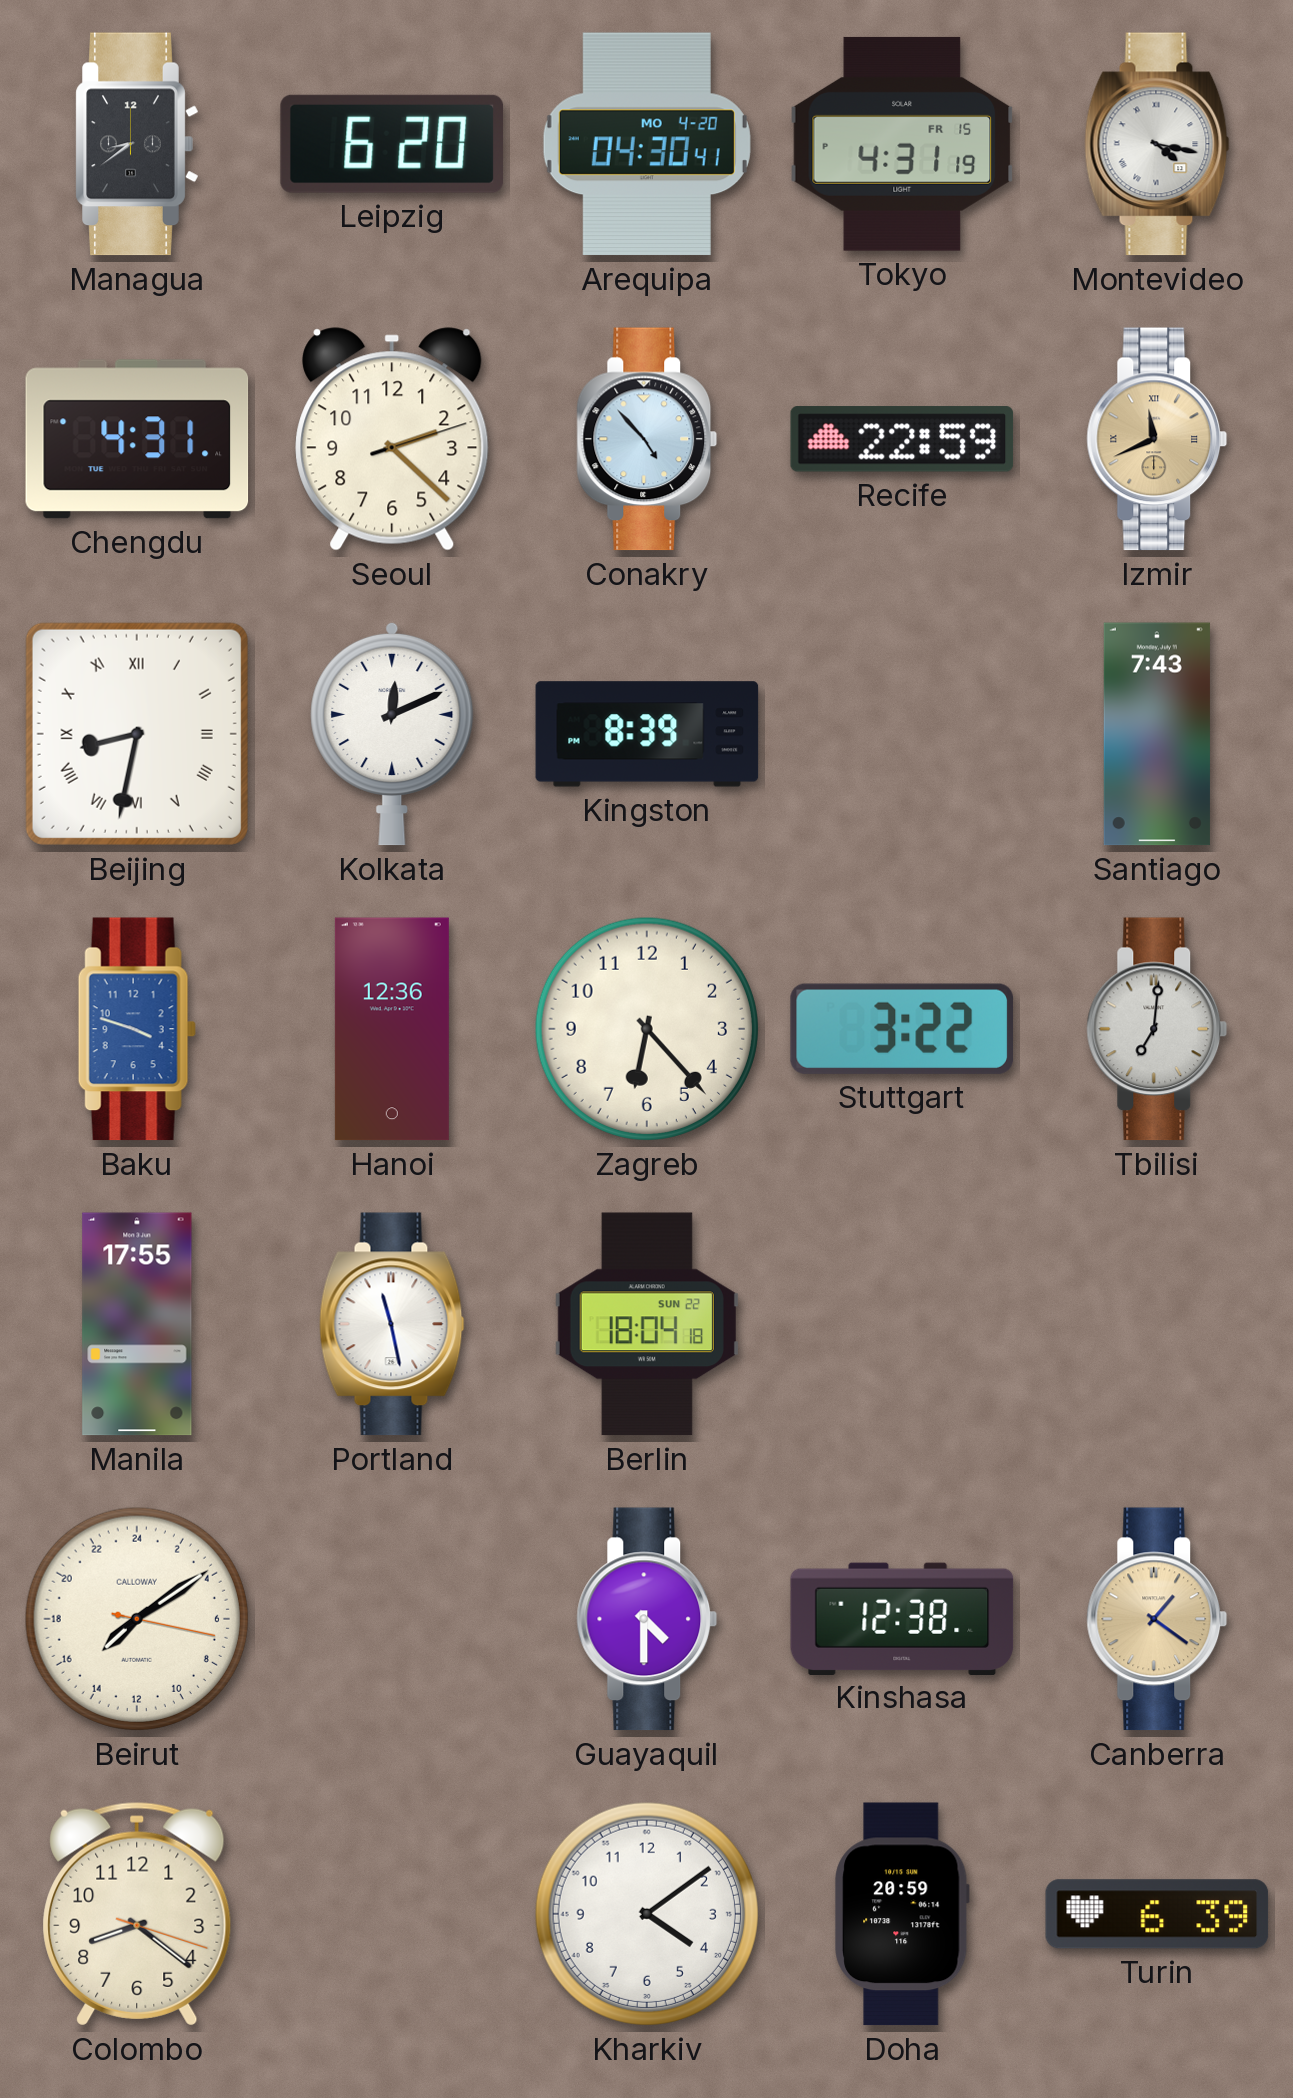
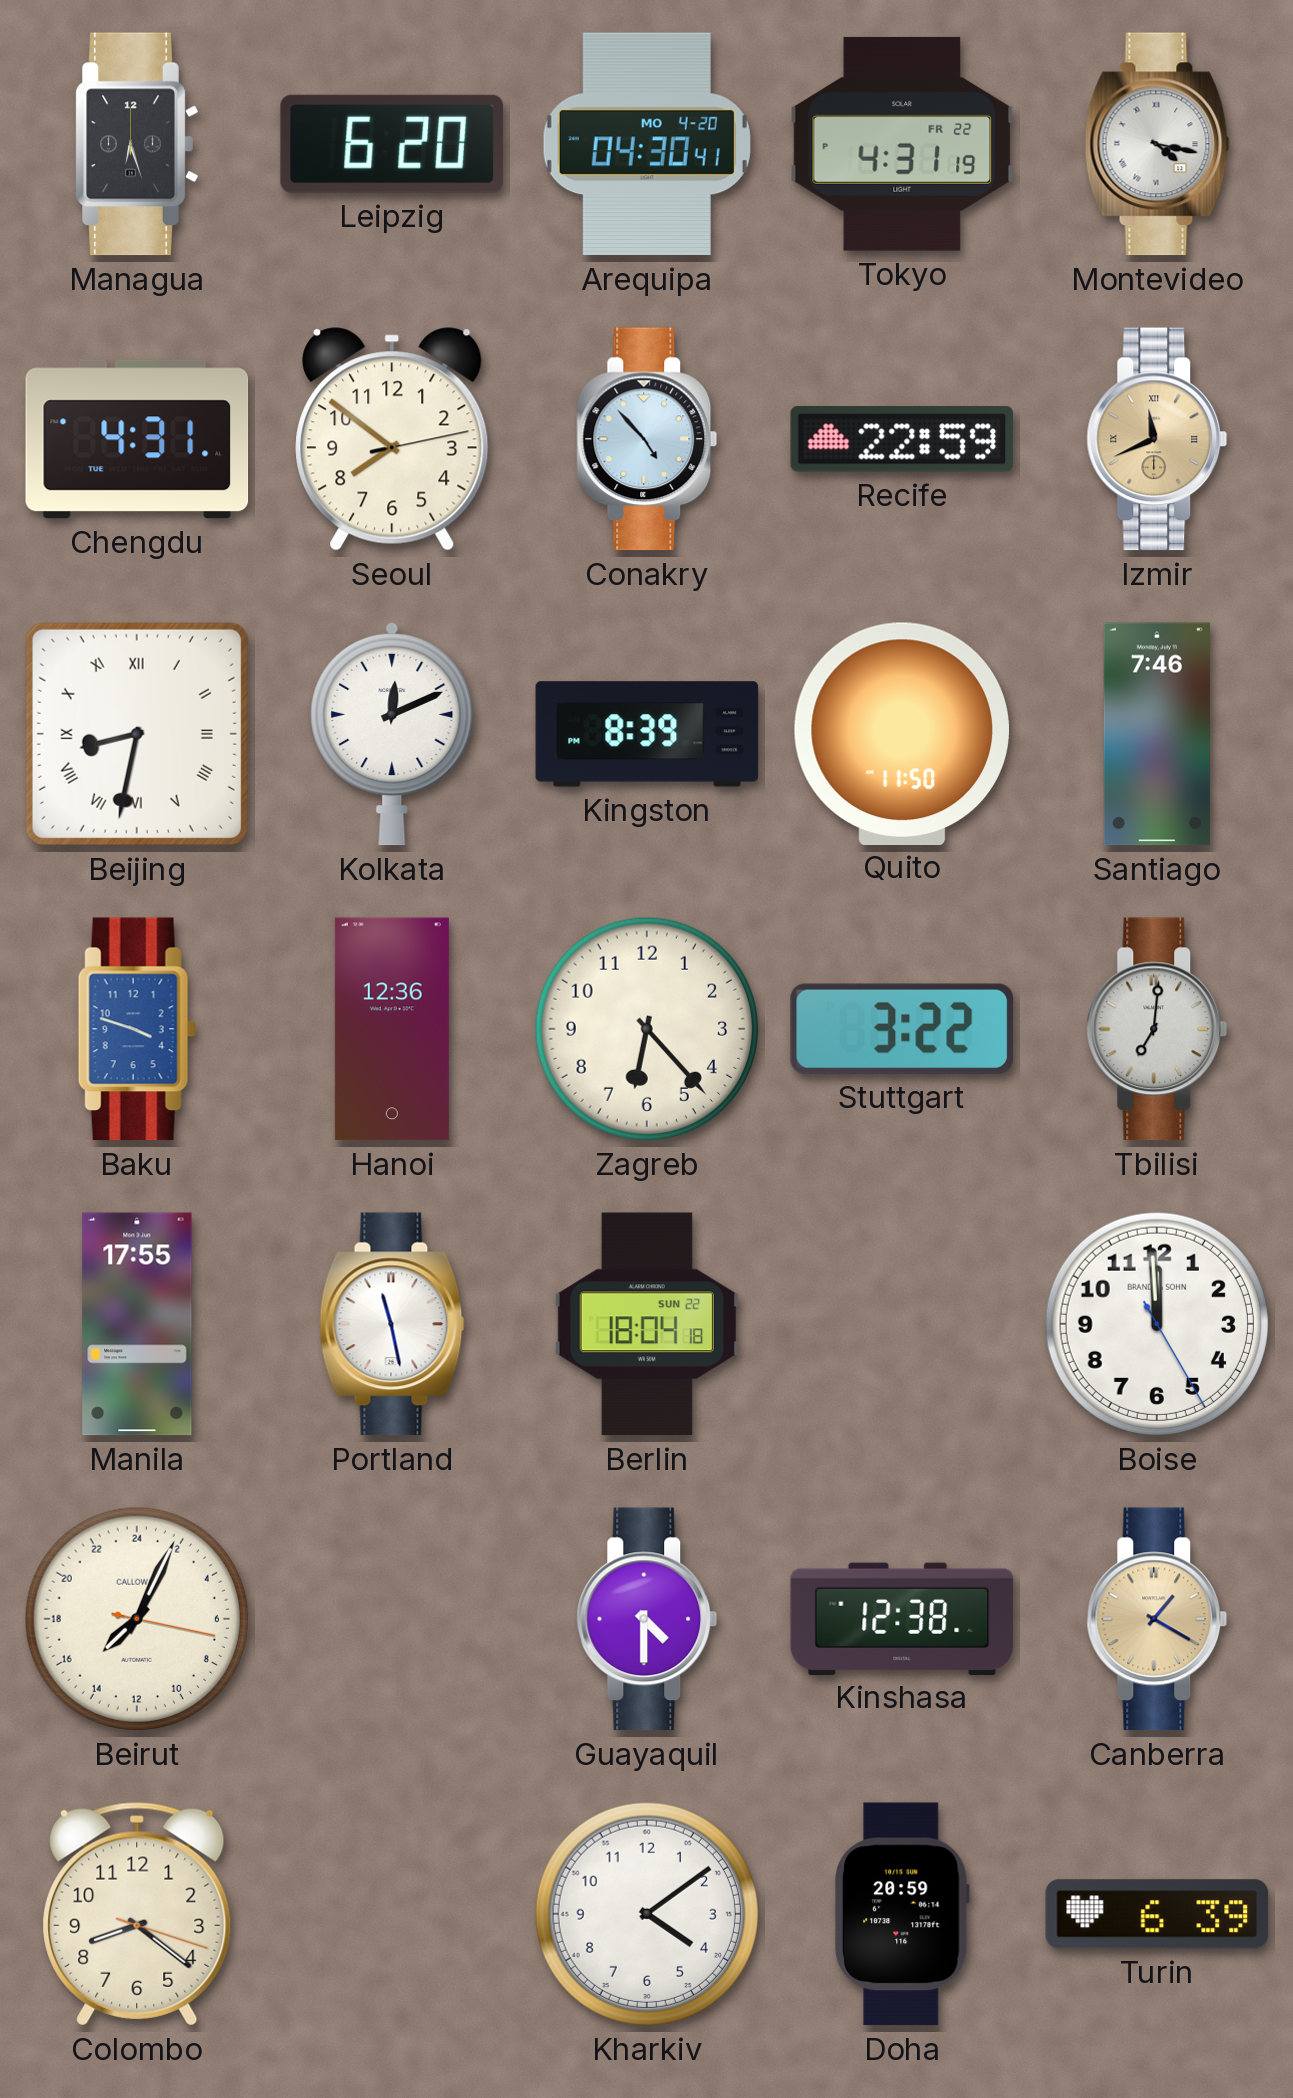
Managua: 8:39 -> 6:27
Tokyo date: FR 15 -> FR 22
Seoul: 2:22 -> 7:51
Quito: none -> 11:50
Santiago: 7:43 -> 7:46
Boise: none -> 11:59
Beirut: 15:09 -> 15:04
Canberra: 1:21 -> 1:20
